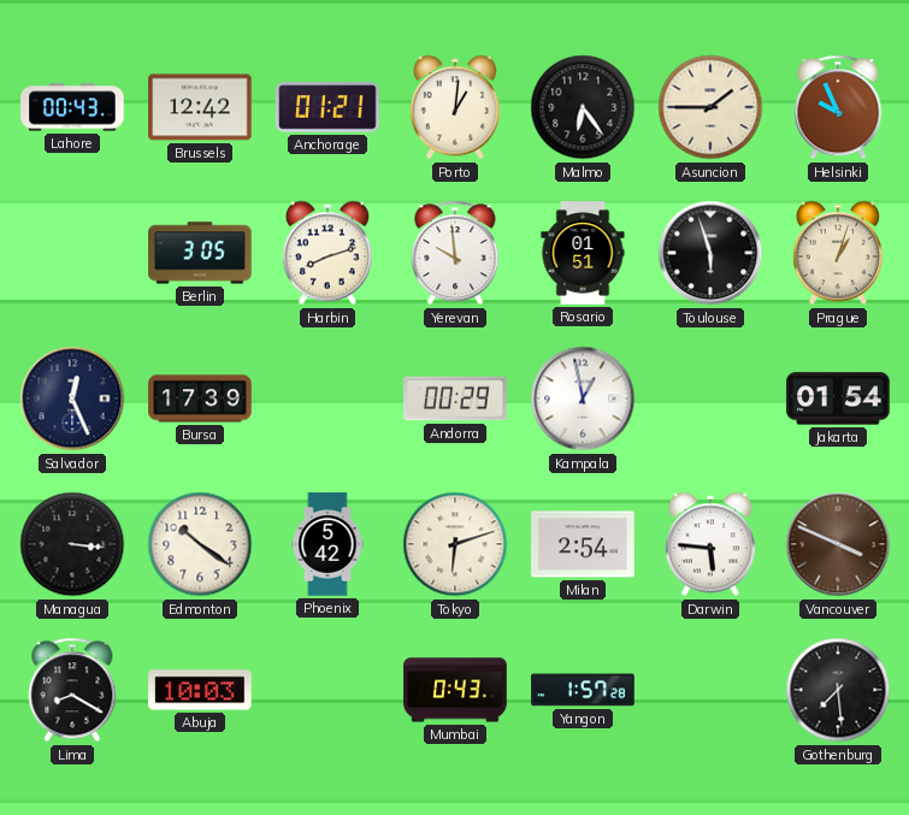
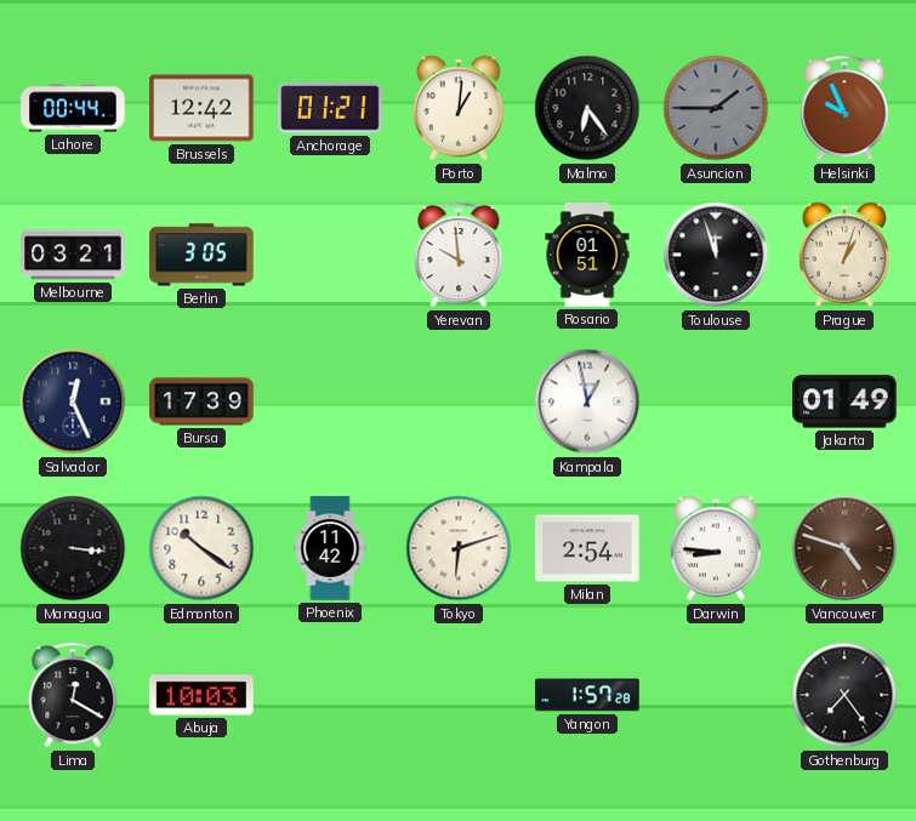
Lahore: 00:43 -> 00:44
Asuncion dial: cream -> grey
Melbourne: none -> 03:21
Harbin: 8:12 -> none
Toulouse: 5:57 -> 11:57
Andorra: 00:29 -> none
Jakarta: 01:54 -> 01:49
Phoenix: 5:42 -> 11:42
Darwin: 5:46 -> 8:46
Vancouver: 3:49 -> 4:48
Lima: 8:20 -> 12:20
Mumbai: 0:43 -> none
Gothenburg: 7:29 -> 7:24
